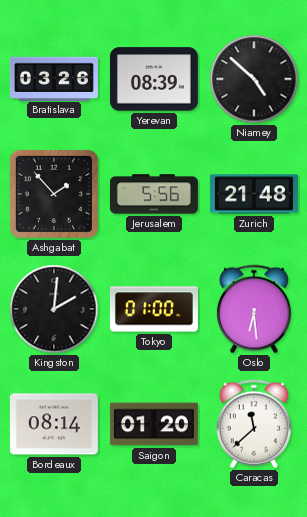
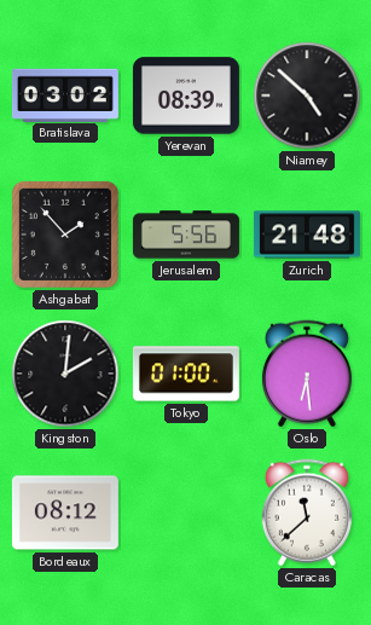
Bratislava: 03:26 -> 03:02
Bordeaux: 08:14 -> 08:12
Saigon: 01:20 -> none
